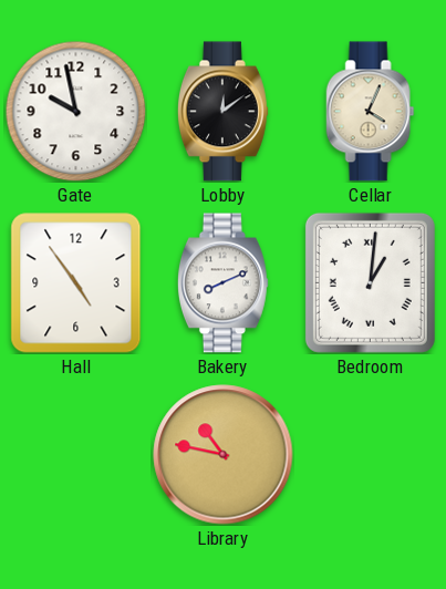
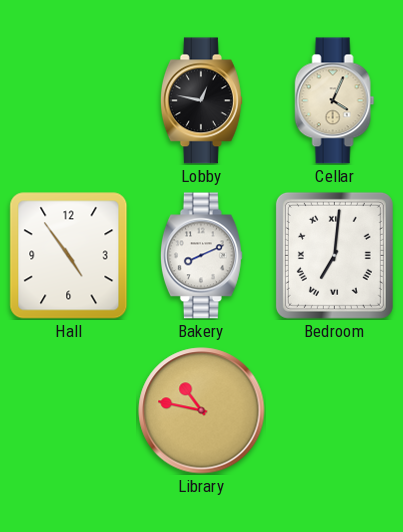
Gate: 9:58 -> none
Lobby: 12:09 -> 12:47
Bedroom: 1:01 -> 7:01
